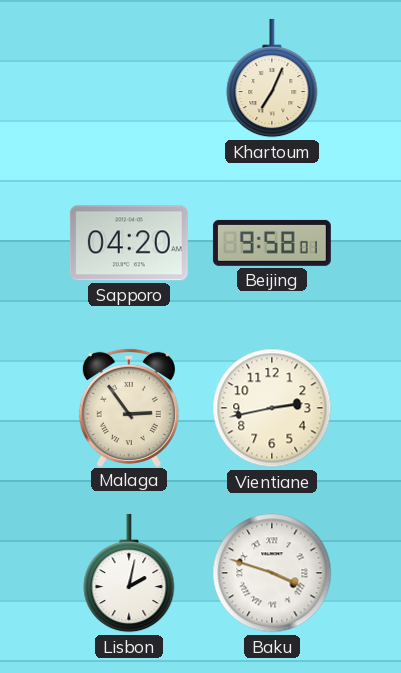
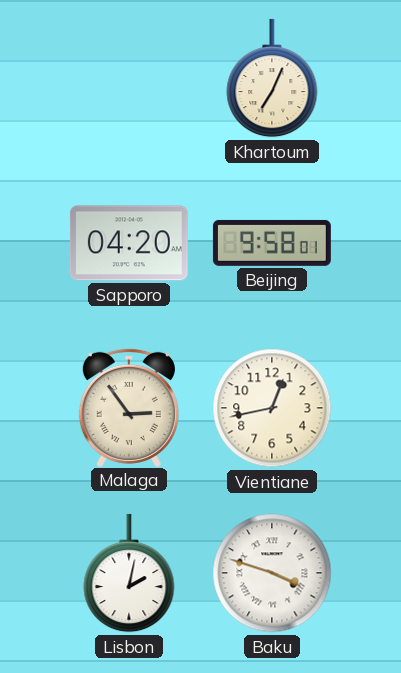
Vientiane: 2:43 -> 12:43
